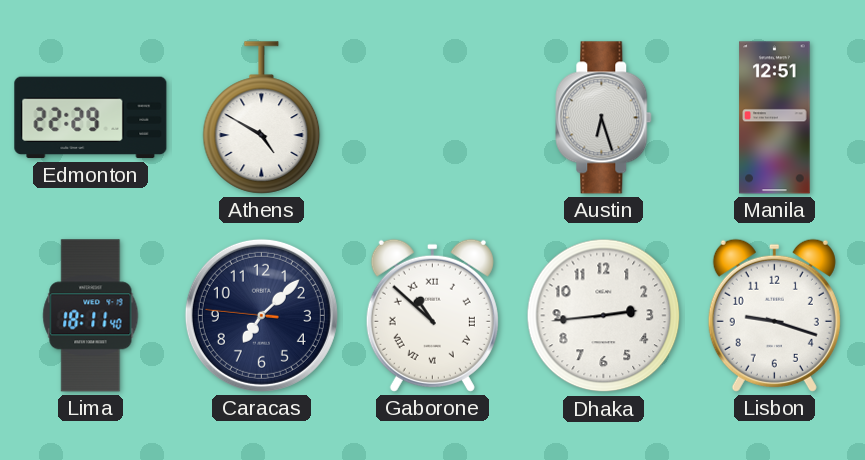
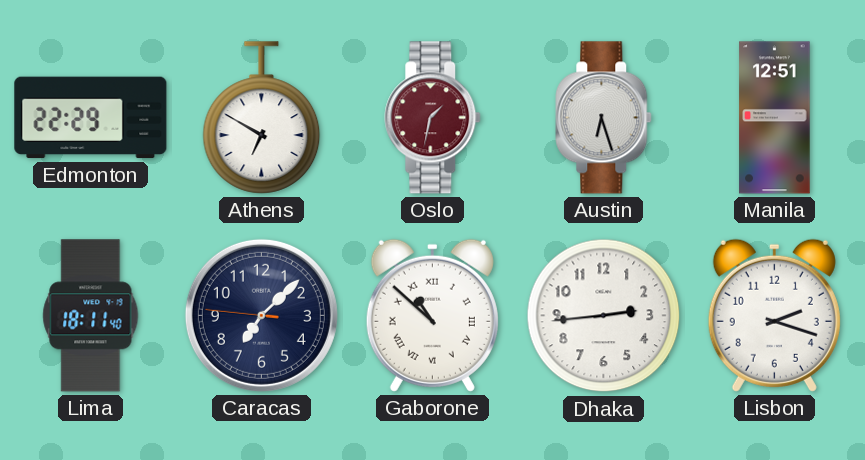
Athens: 4:50 -> 6:50
Oslo: none -> 1:32
Lisbon: 9:18 -> 2:18
